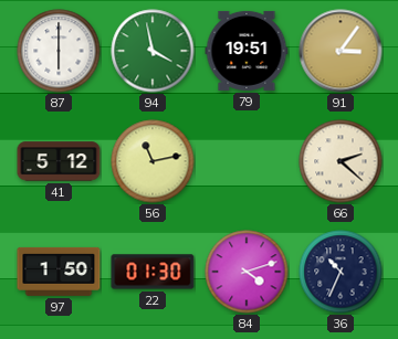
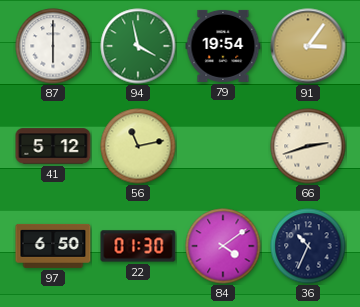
79: 19:51 -> 19:54
66: 2:22 -> 2:42
97: 1:50 -> 6:50
84: 4:12 -> 4:09
